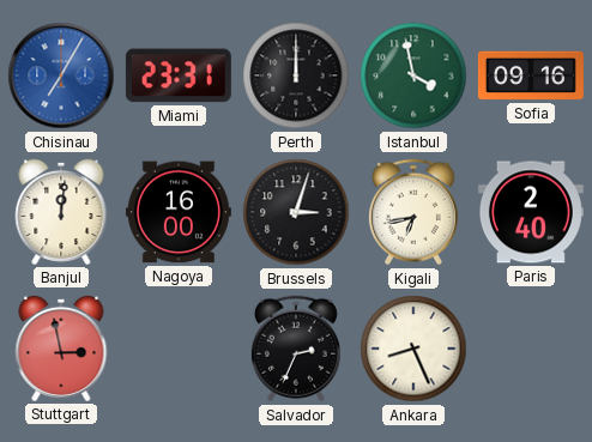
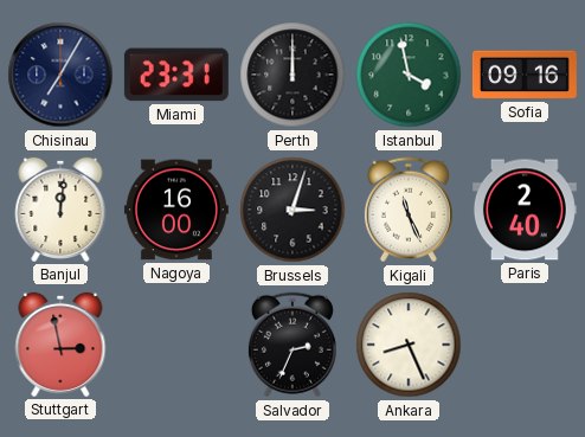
Chisinau dial: blue -> navy
Kigali: 6:43 -> 11:26
